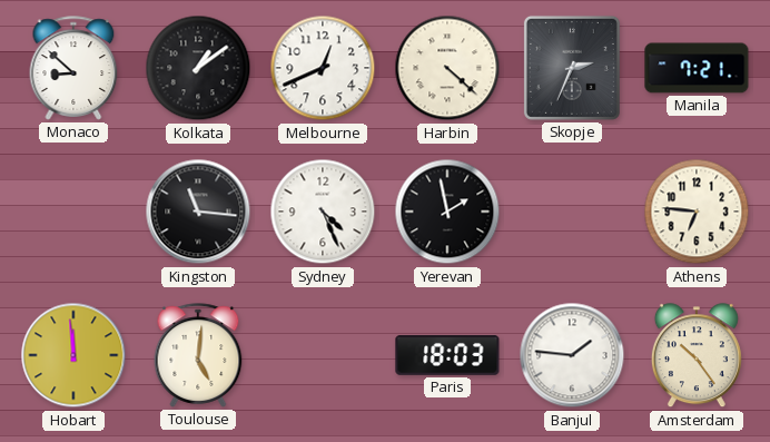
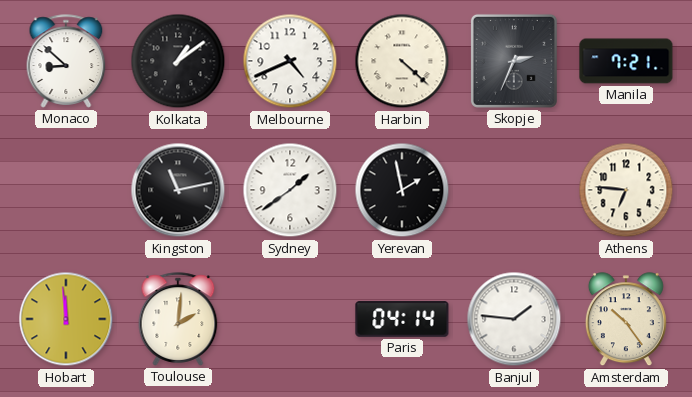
Melbourne: 12:41 -> 4:41
Kingston: 11:16 -> 11:13
Sydney: 4:26 -> 1:39
Toulouse: 5:01 -> 2:01
Paris: 18:03 -> 04:14
